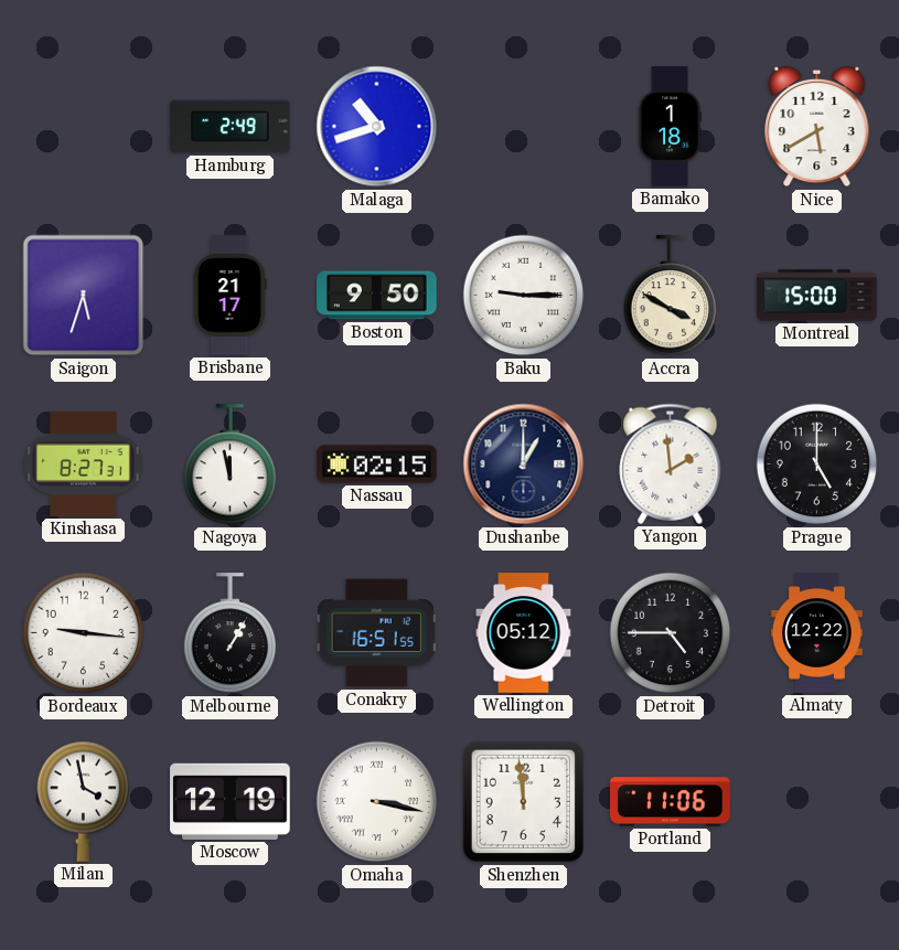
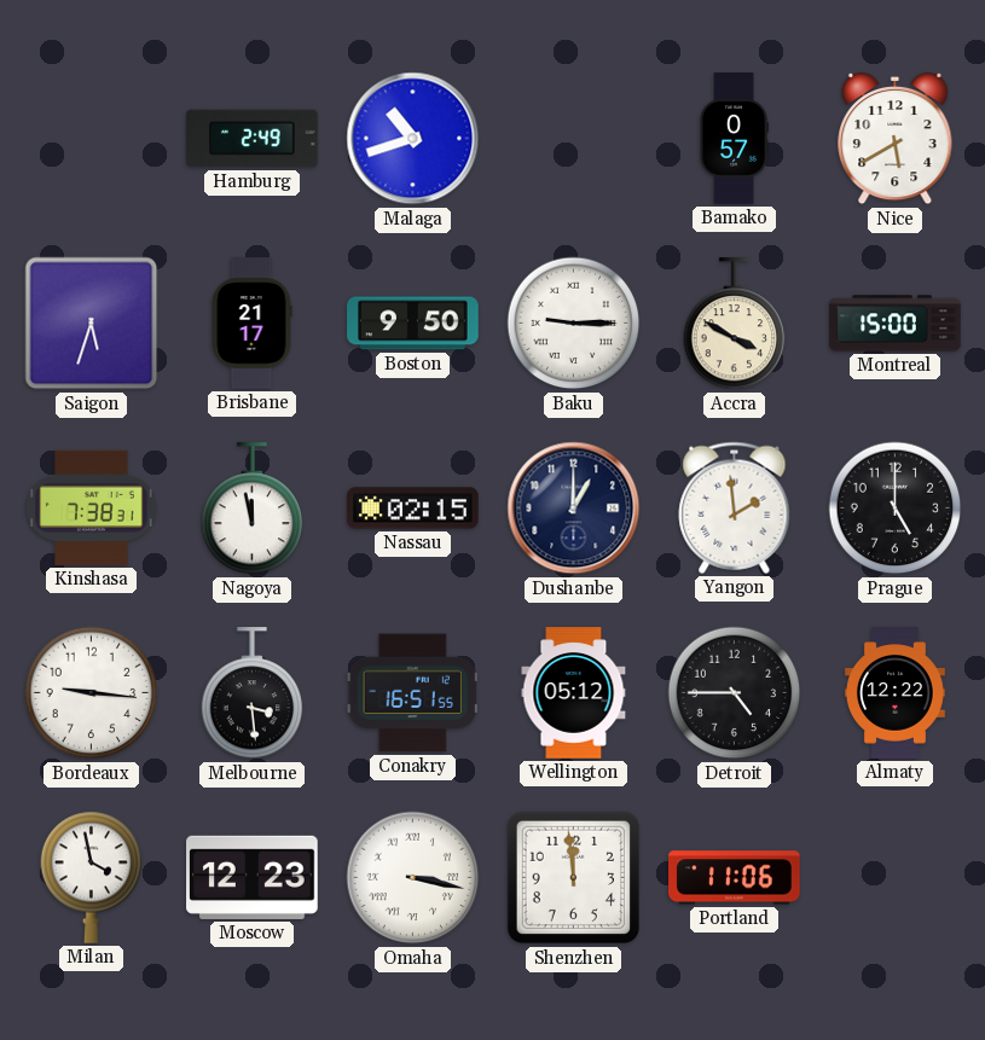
Bamako: 1:18 -> 0:57
Kinshasa: 8:27 -> 7:38
Melbourne: 1:05 -> 3:29
Moscow: 12:19 -> 12:23
